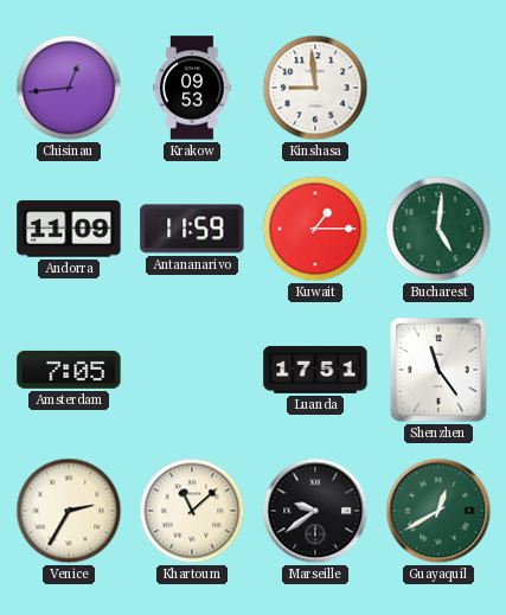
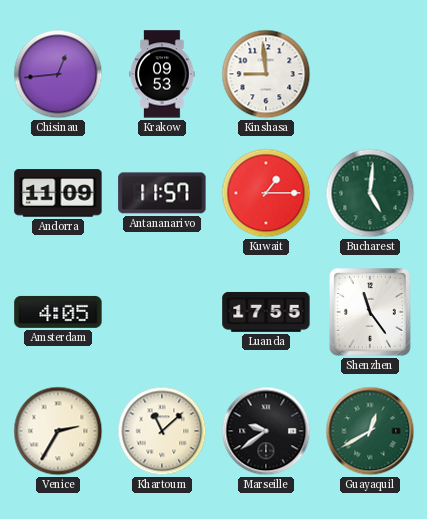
Antananarivo: 11:59 -> 11:57
Amsterdam: 7:05 -> 4:05
Luanda: 17:51 -> 17:55
